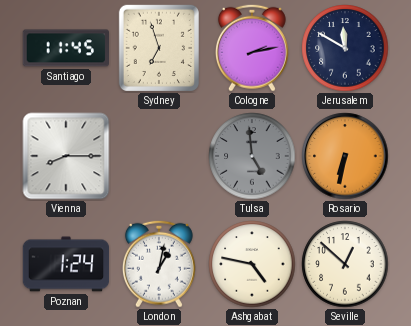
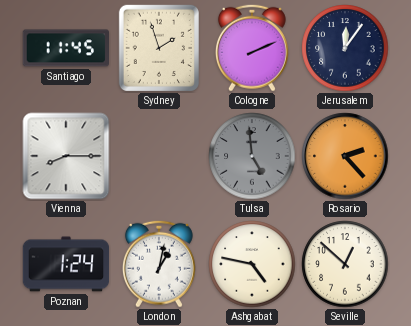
Sydney: 6:57 -> 1:57
Cologne: 2:13 -> 2:11
Jerusalem: 11:50 -> 12:06
Rosario: 6:32 -> 2:23
